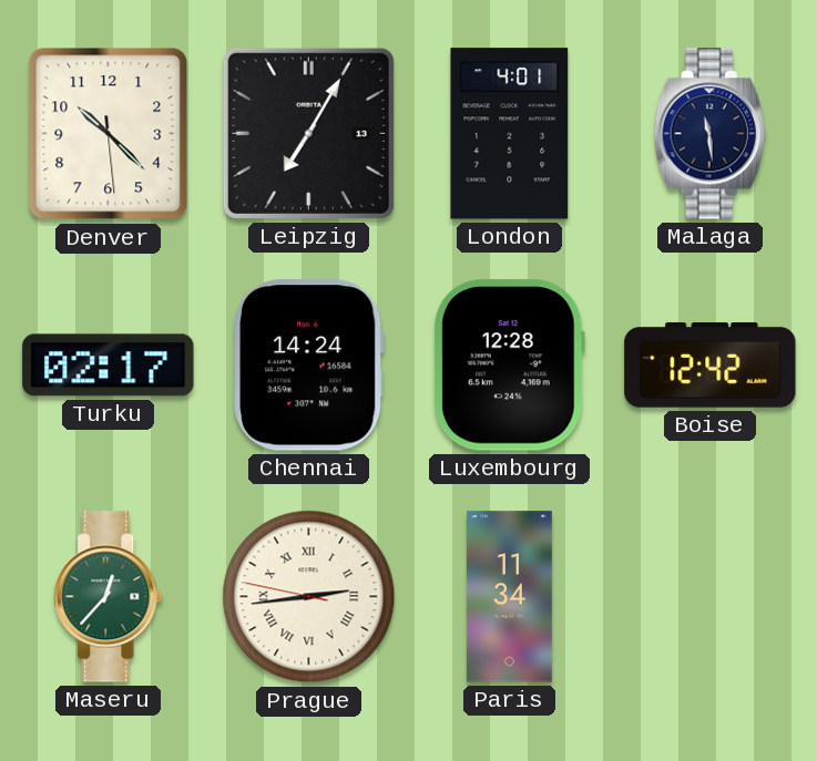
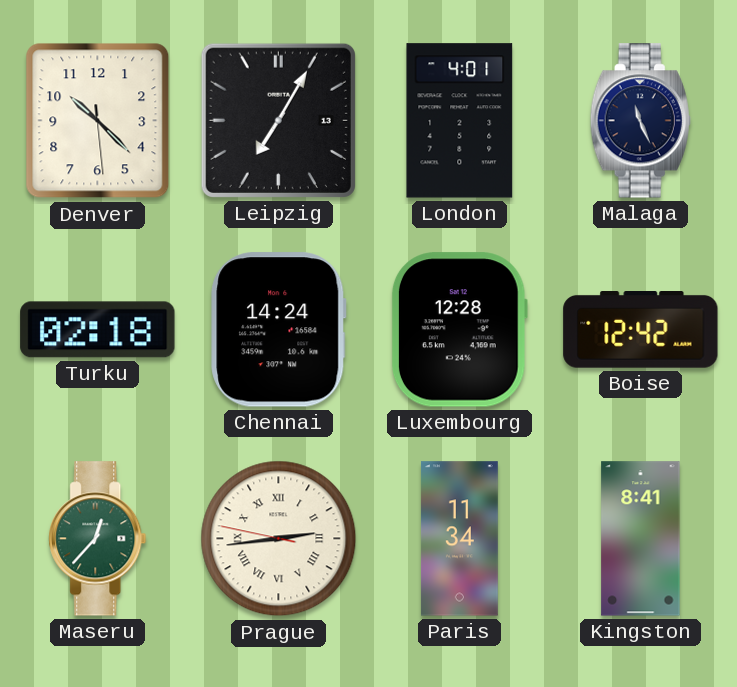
Malaga: 11:29 -> 11:26
Turku: 02:17 -> 02:18
Kingston: none -> 8:41
